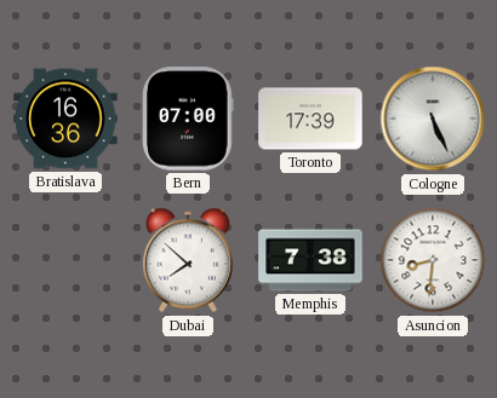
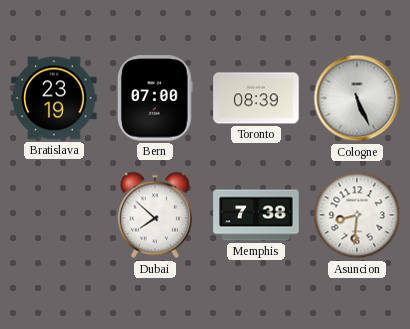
Bratislava: 16:36 -> 23:19
Toronto: 17:39 -> 08:39
